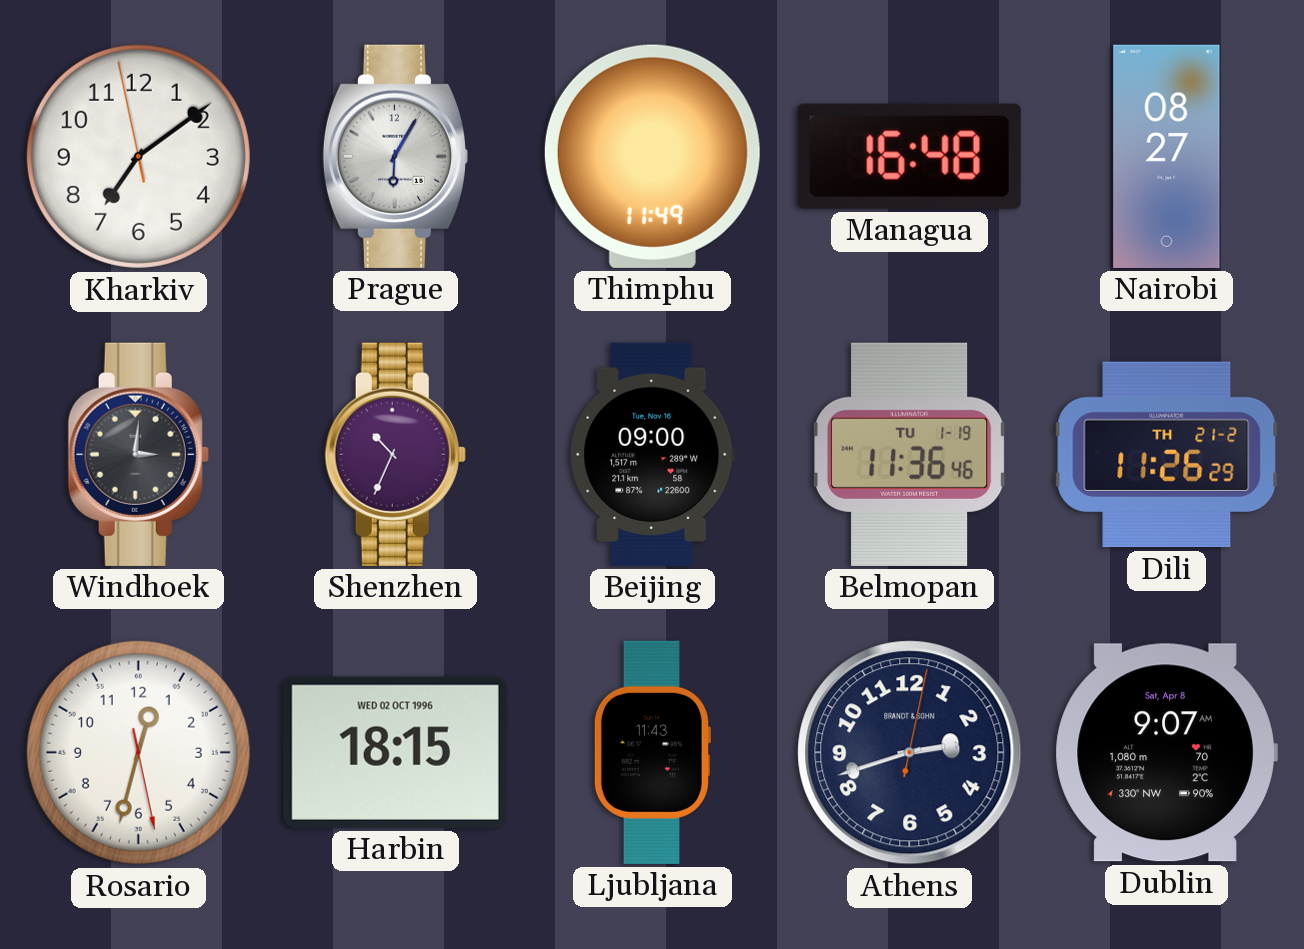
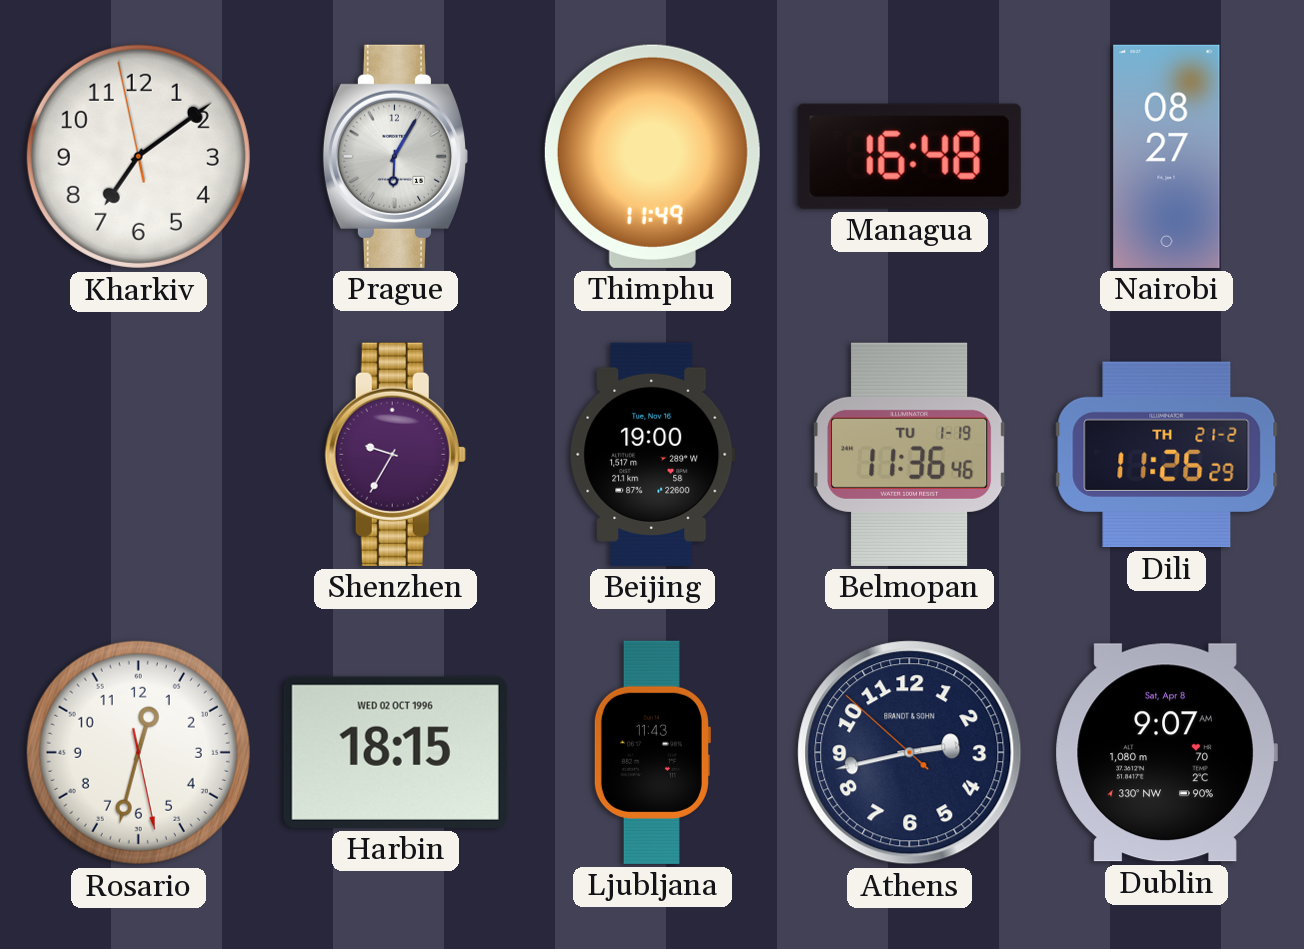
Windhoek: 3:01 -> none
Shenzhen: 10:34 -> 9:35
Beijing: 09:00 -> 19:00
Athens: 2:42:02 -> 2:42:52
